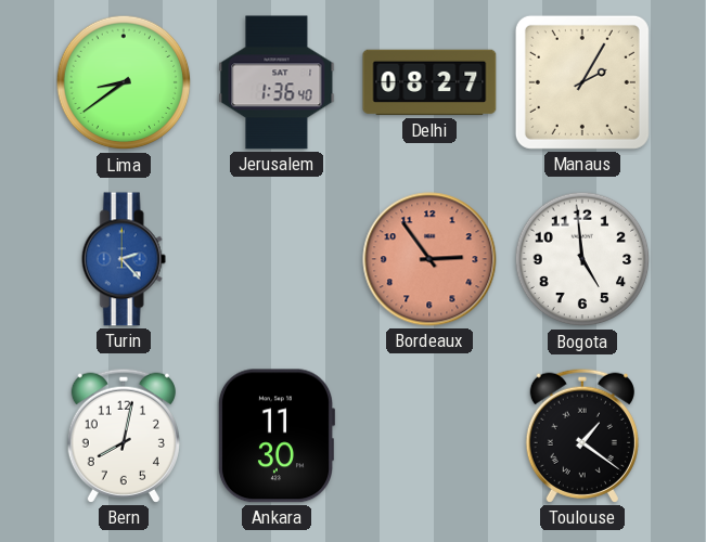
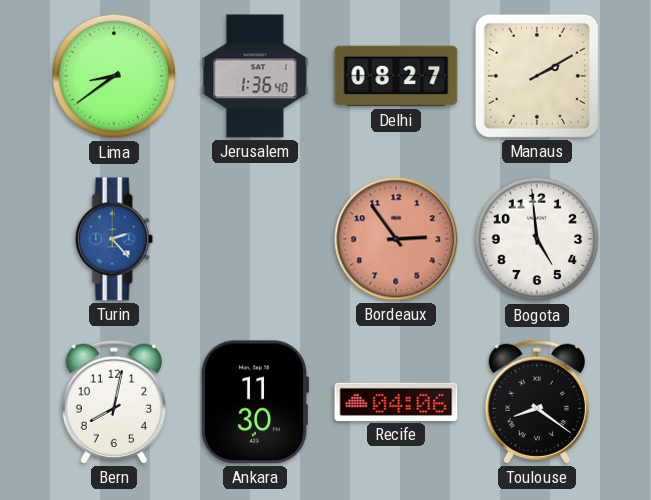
Manaus: 2:05 -> 2:10
Recife: none -> 04:06
Toulouse: 1:21 -> 8:21
